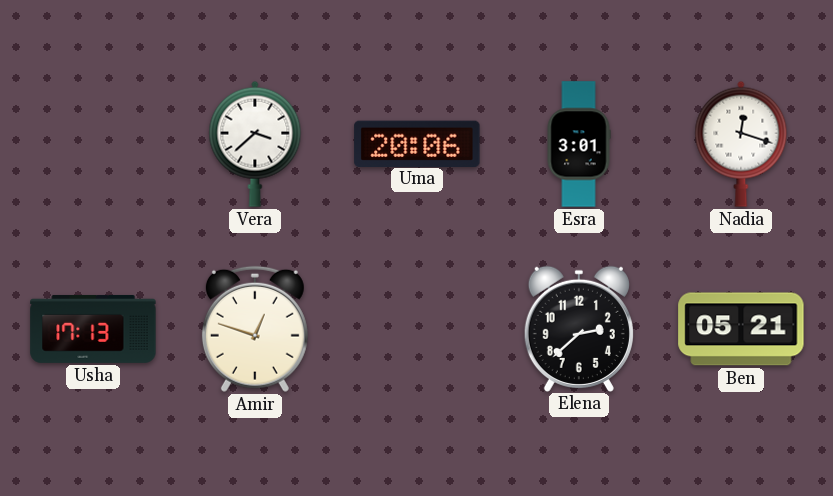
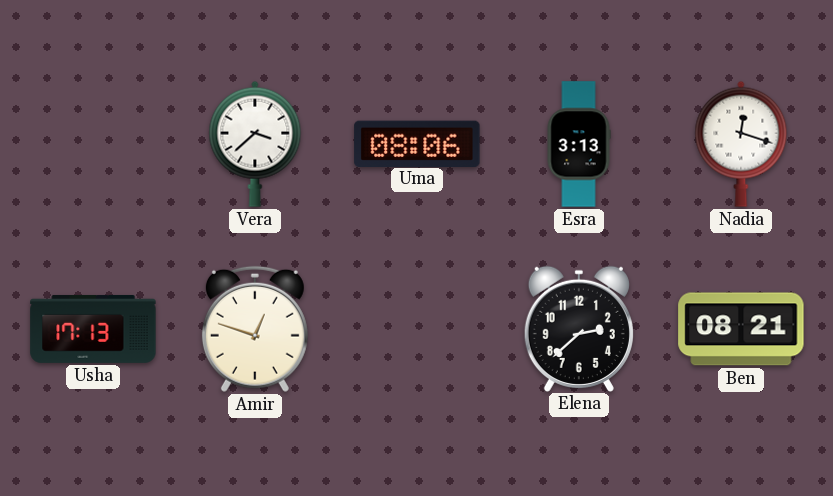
Uma: 20:06 -> 08:06
Esra: 3:01 -> 3:13
Ben: 05:21 -> 08:21
